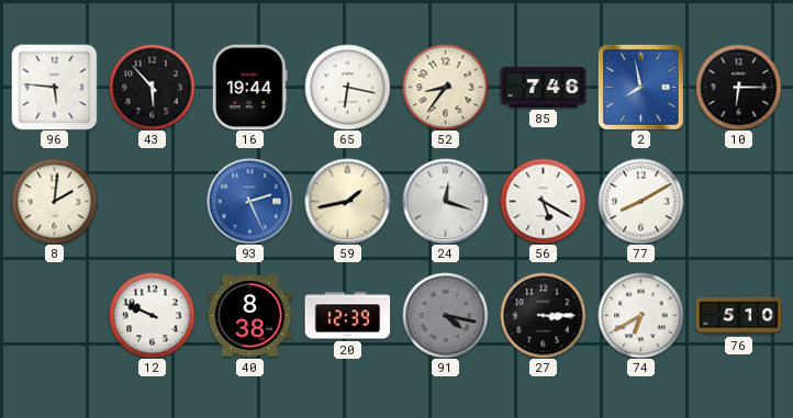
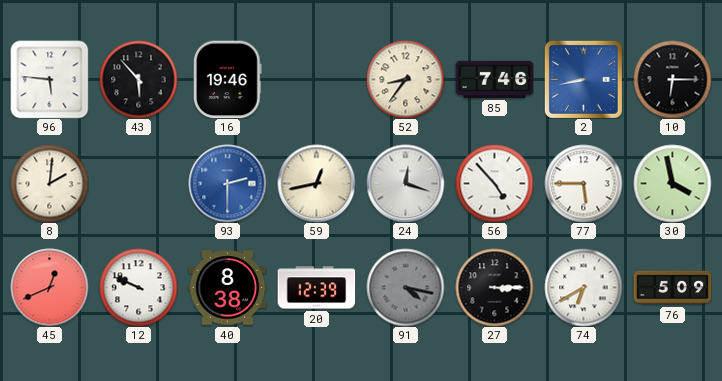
16: 19:44 -> 19:46
65: 6:17 -> none
2: 7:58 -> 8:43
93: 2:26 -> 2:30
59: 1:43 -> 12:43
56: 5:20 -> 4:53
77: 8:10 -> 5:45
30: none -> 3:58
45: none -> 12:41
76: 5:10 -> 5:09
